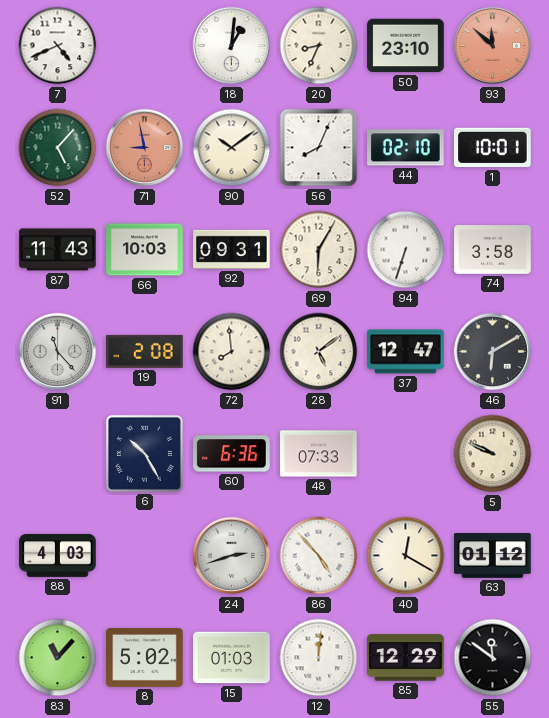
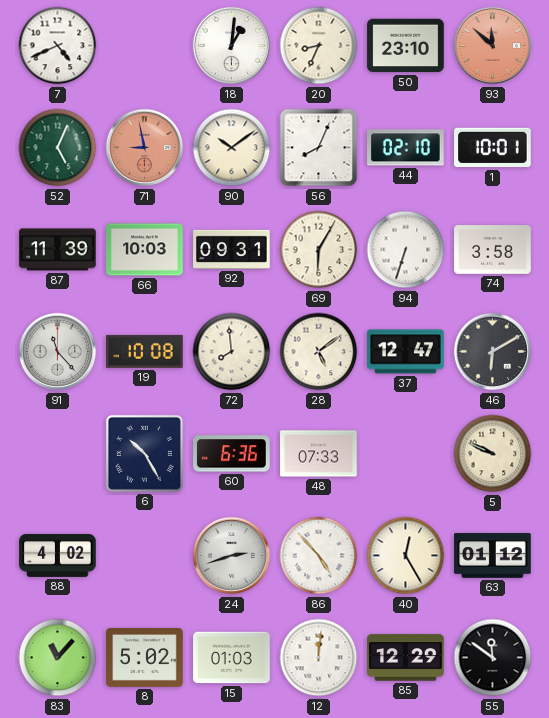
52: 5:07 -> 5:04
87: 11:43 -> 11:39
19: 2:08 -> 10:08
88: 4:03 -> 4:02
40: 12:20 -> 12:25
